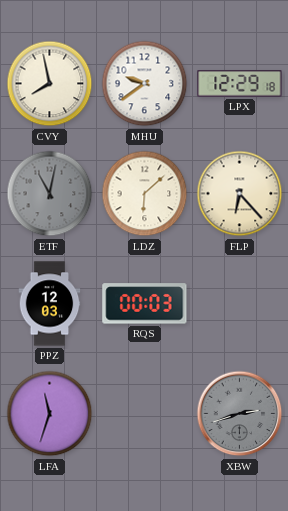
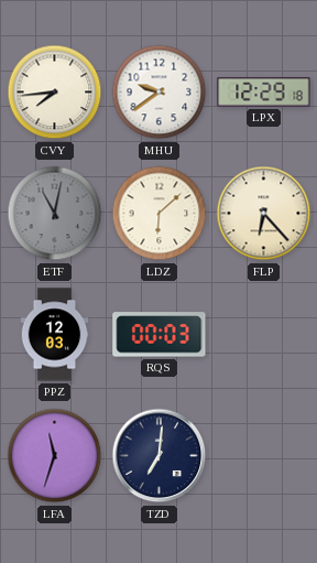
CVY: 7:58 -> 7:44
TZD: none -> 7:01
XBW: 2:42 -> none
